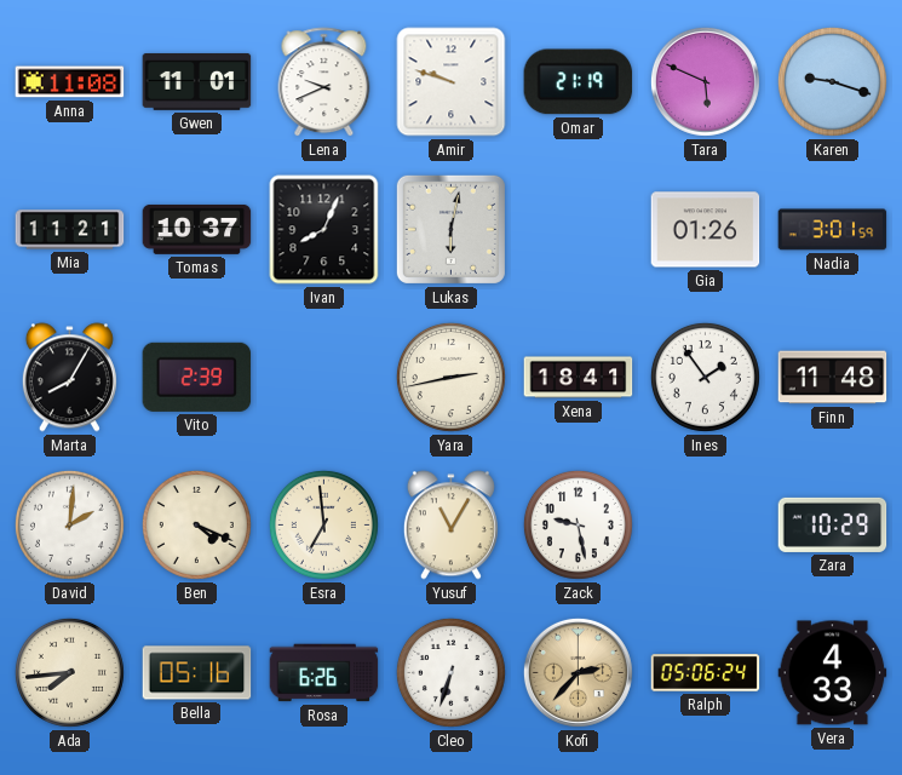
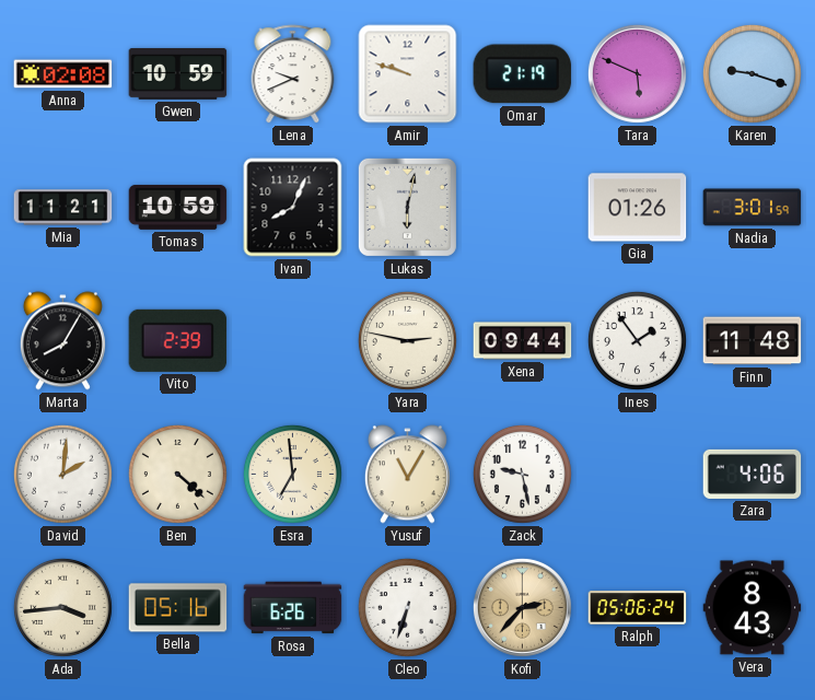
Anna: 11:08 -> 02:08
Gwen: 11:01 -> 10:59
Tomas: 10:37 -> 10:59
Yara: 2:43 -> 2:47
Xena: 18:41 -> 09:44
Ben: 4:19 -> 4:22
Zara: 10:29 -> 4:06
Ada: 7:44 -> 3:44
Vera: 4:33 -> 8:43
